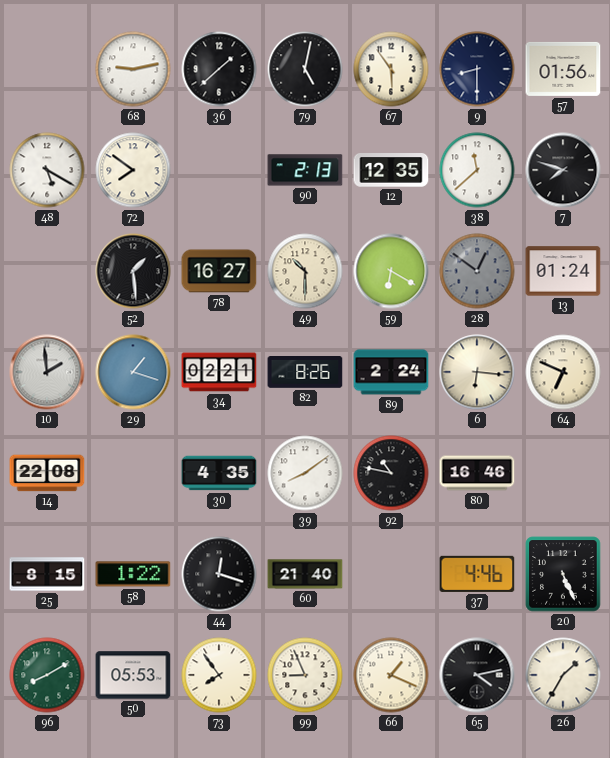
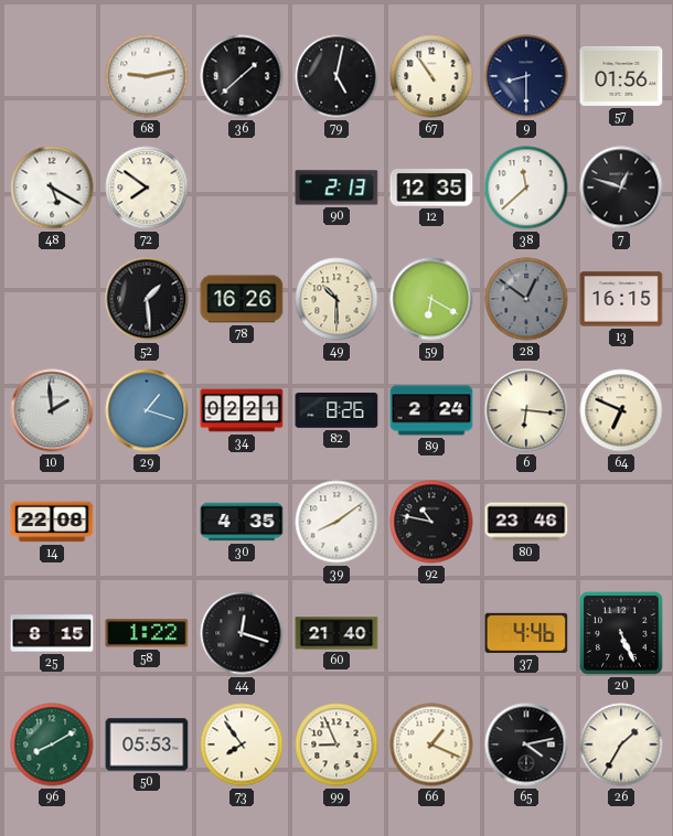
67: 5:54 -> 10:54
7: 7:48 -> 12:48
78: 16:27 -> 16:26
13: 01:24 -> 16:15
80: 16:46 -> 23:46
